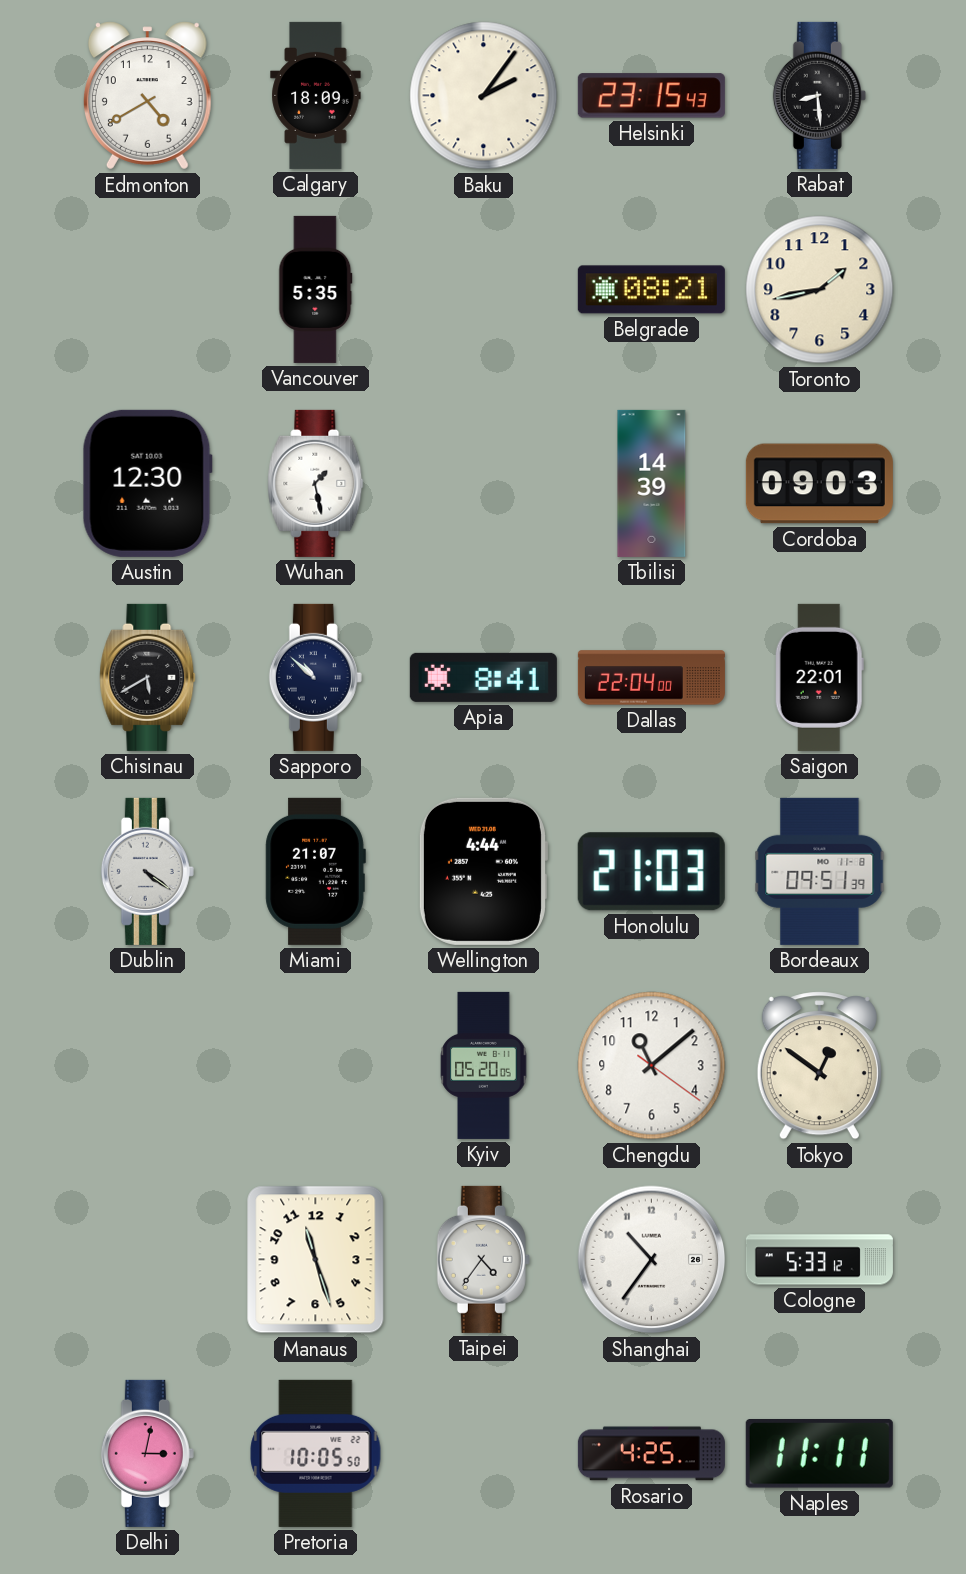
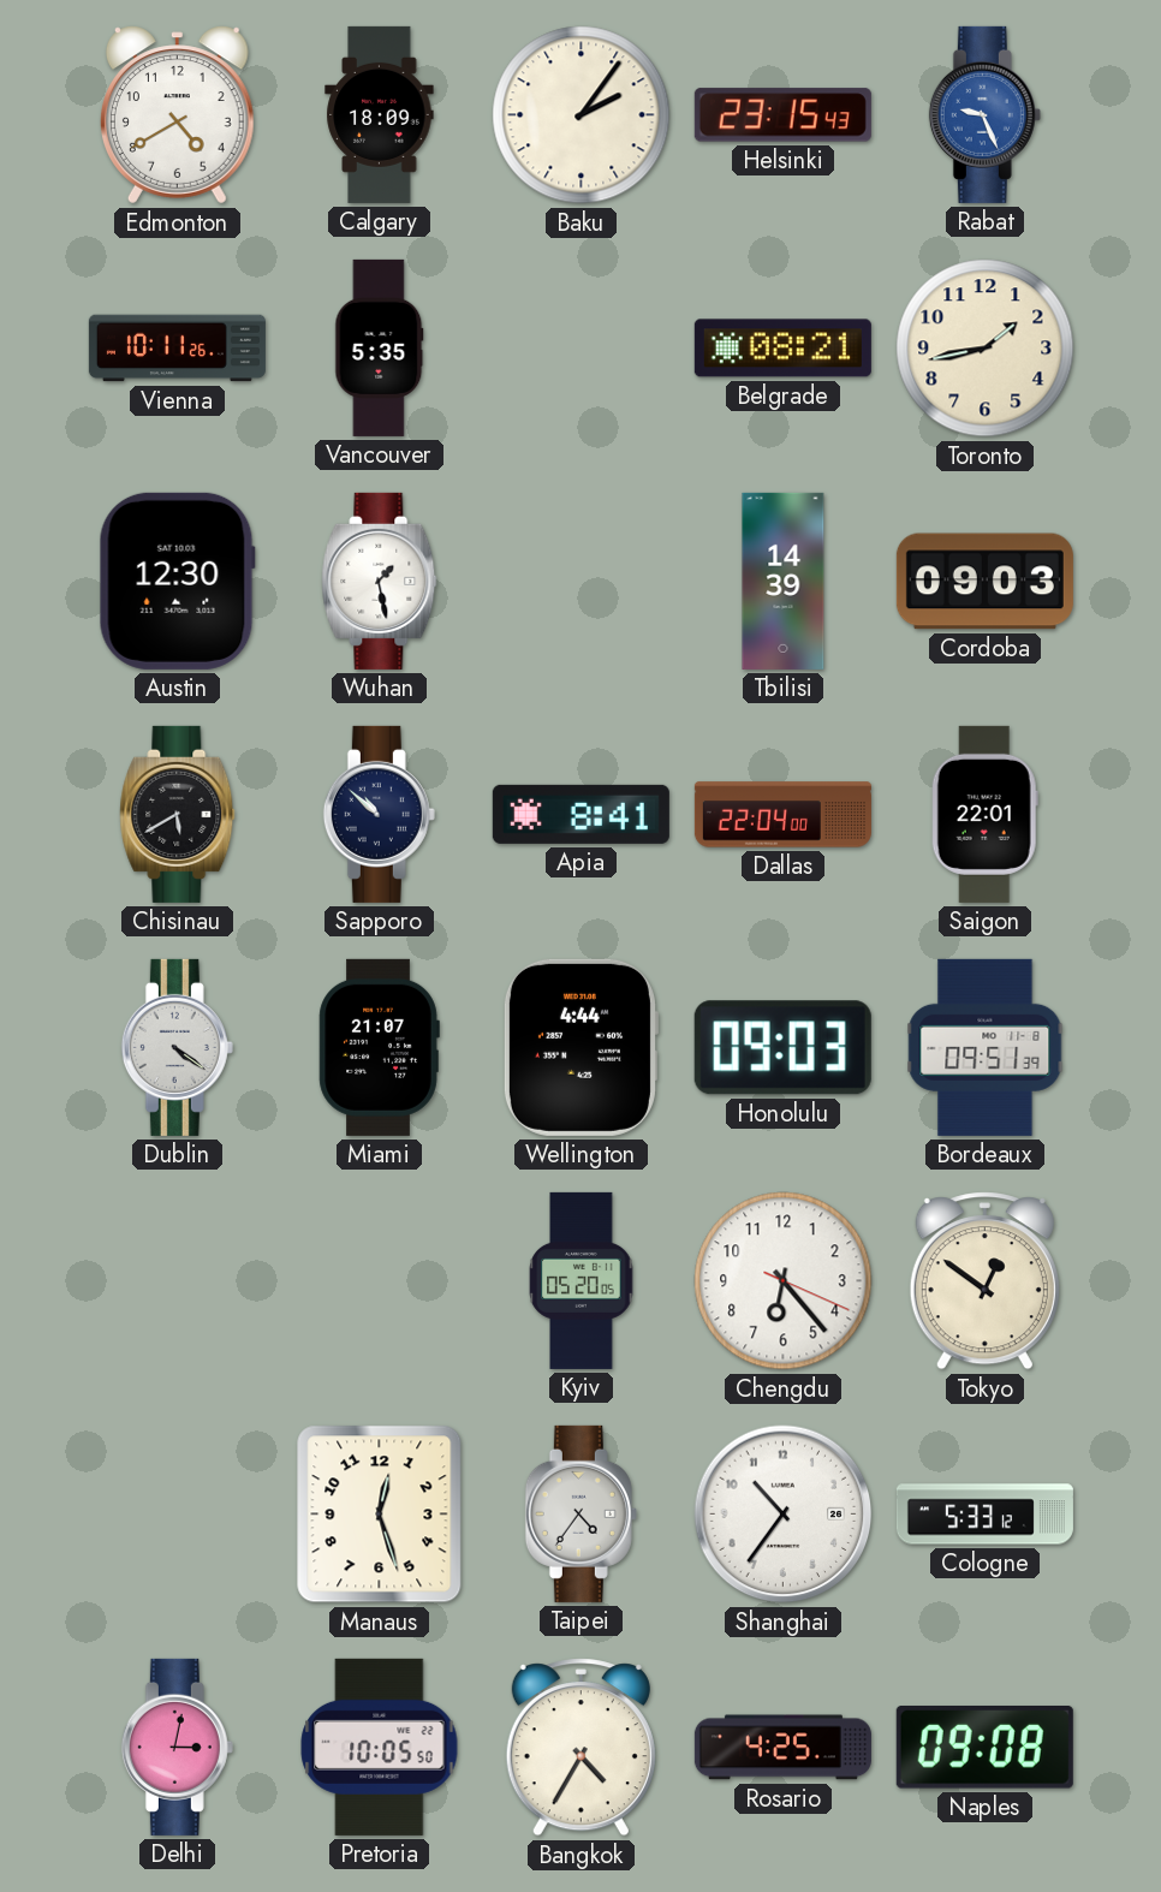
Rabat: 8:29 -> 9:26
Rabat dial: black -> blue
Vienna: none -> 10:11
Honolulu: 21:03 -> 09:03
Chengdu: 11:08 -> 6:23
Manaus: 11:27 -> 12:27
Bangkok: none -> 4:35
Naples: 11:11 -> 09:08
